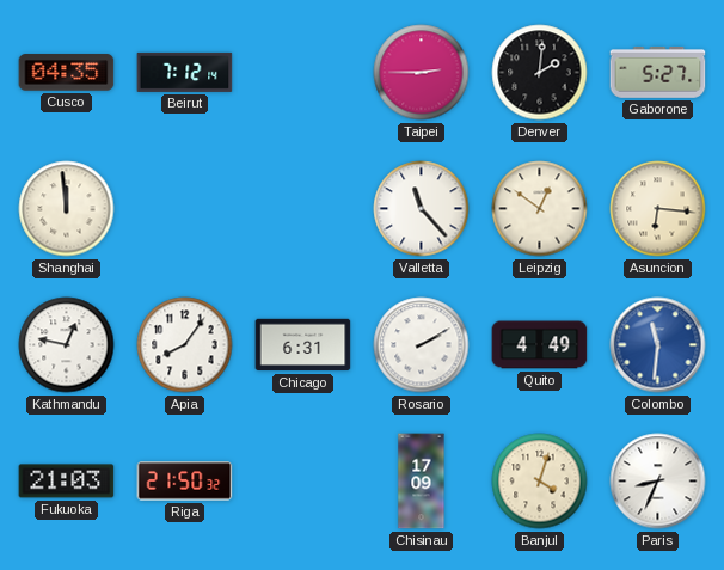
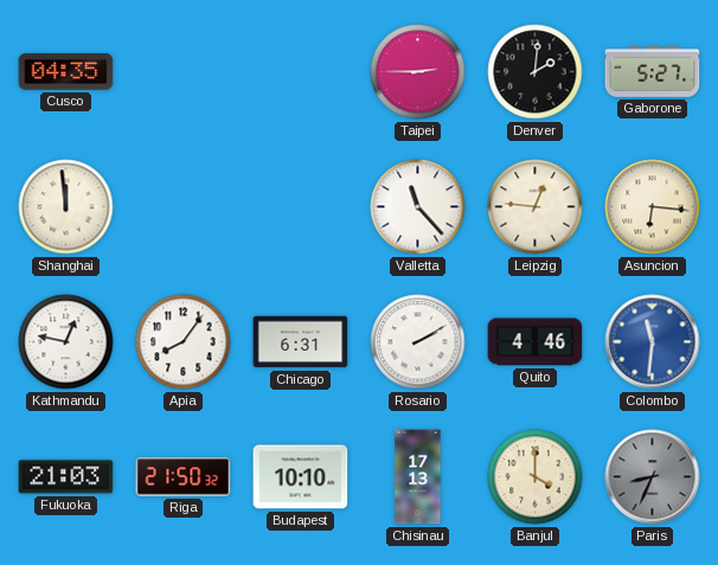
Beirut: 7:12 -> none
Leipzig: 12:51 -> 12:46
Quito: 4:49 -> 4:46
Budapest: none -> 10:10
Chisinau: 17:09 -> 17:13
Banjul: 4:03 -> 4:00
Paris dial: white -> grey
